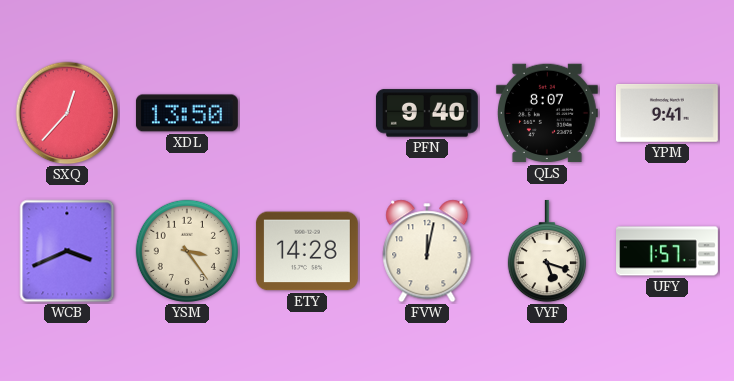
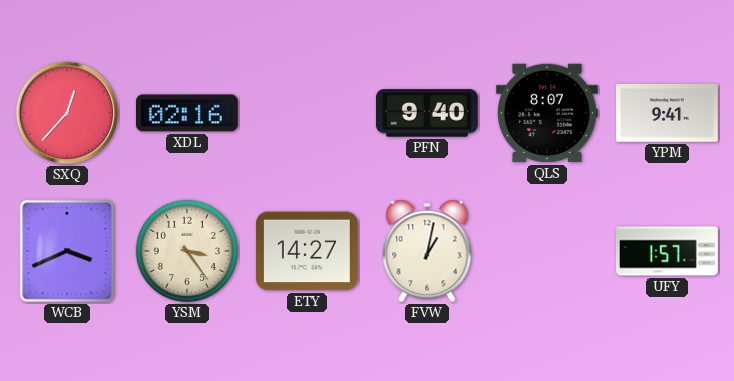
XDL: 13:50 -> 02:16
ETY: 14:28 -> 14:27
FVW: 12:02 -> 1:02
VYF: 5:18 -> none
